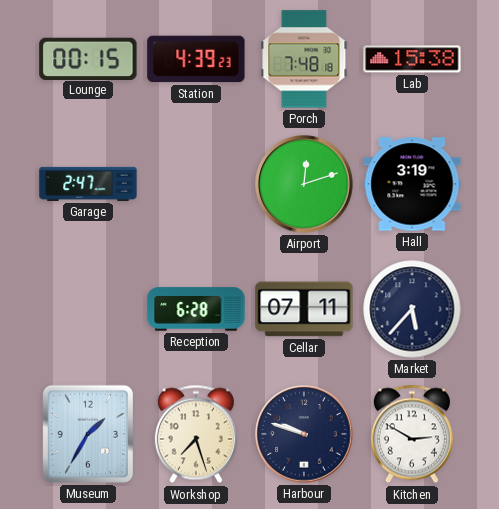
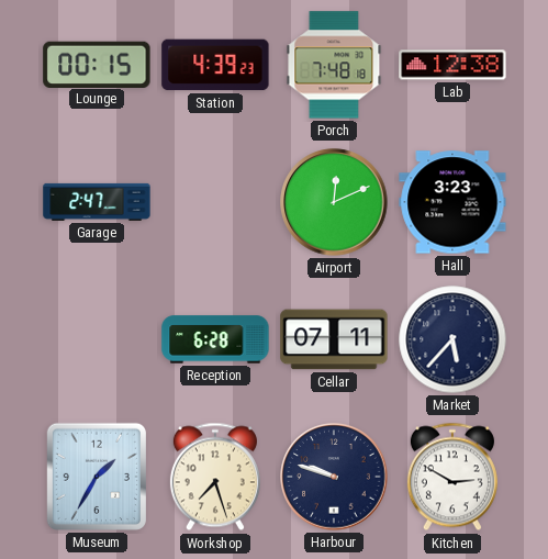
Lab: 15:38 -> 12:38
Airport: 12:12 -> 12:11
Hall: 3:19 -> 3:23
